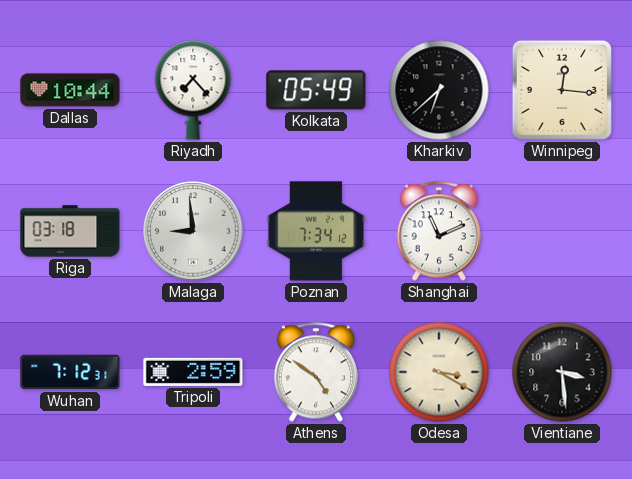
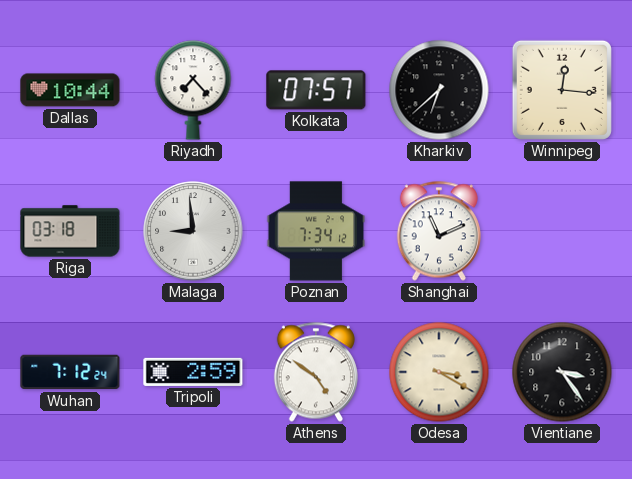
Kolkata: 05:49 -> 07:57
Wuhan: 7:12:31 -> 7:12:24
Vientiane: 3:29 -> 3:24
